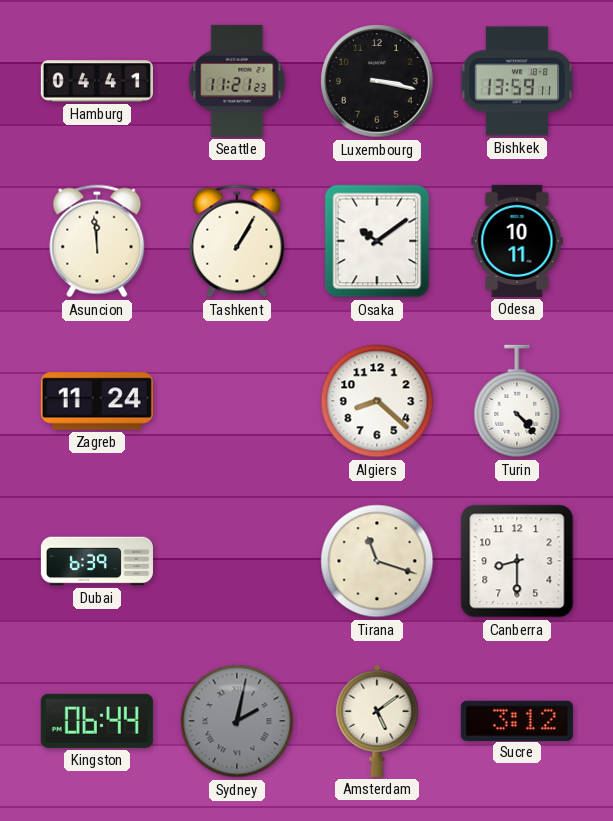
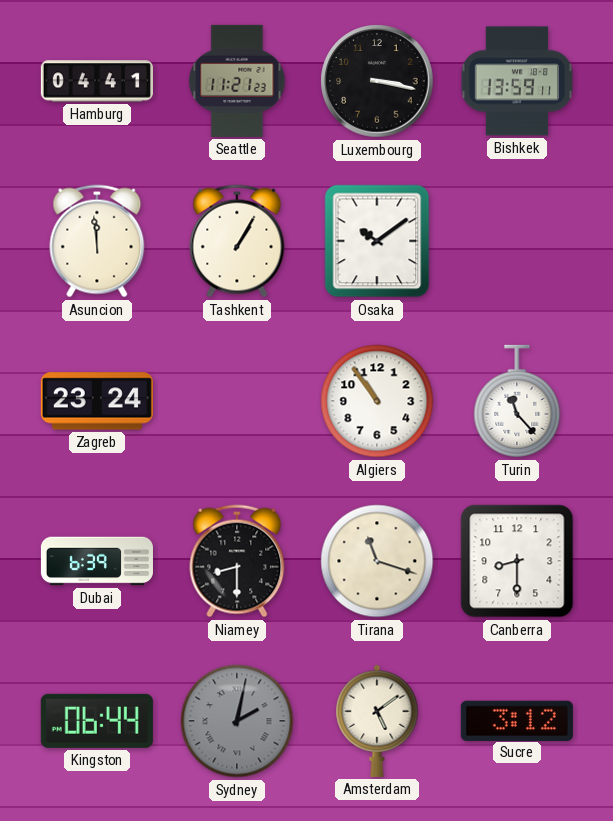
Odesa: 10:11 -> none
Zagreb: 11:24 -> 23:24
Algiers: 8:22 -> 10:54
Turin: 4:23 -> 11:23
Niamey: none -> 8:30
